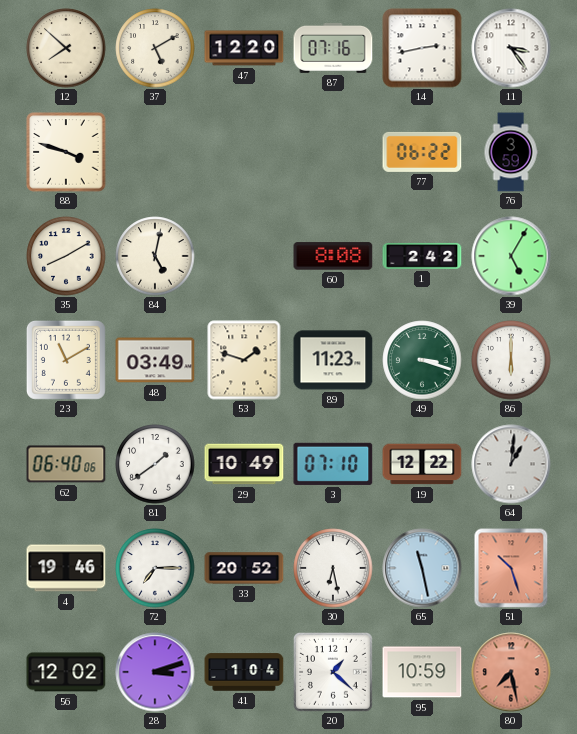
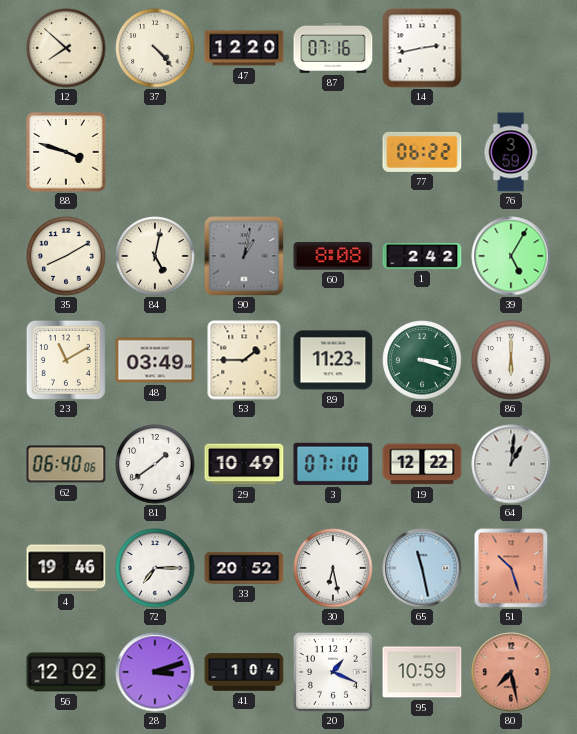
37: 5:10 -> 4:23
11: 3:24 -> none
90: none -> 1:02
53: 1:48 -> 1:45
20: 1:22 -> 1:19
